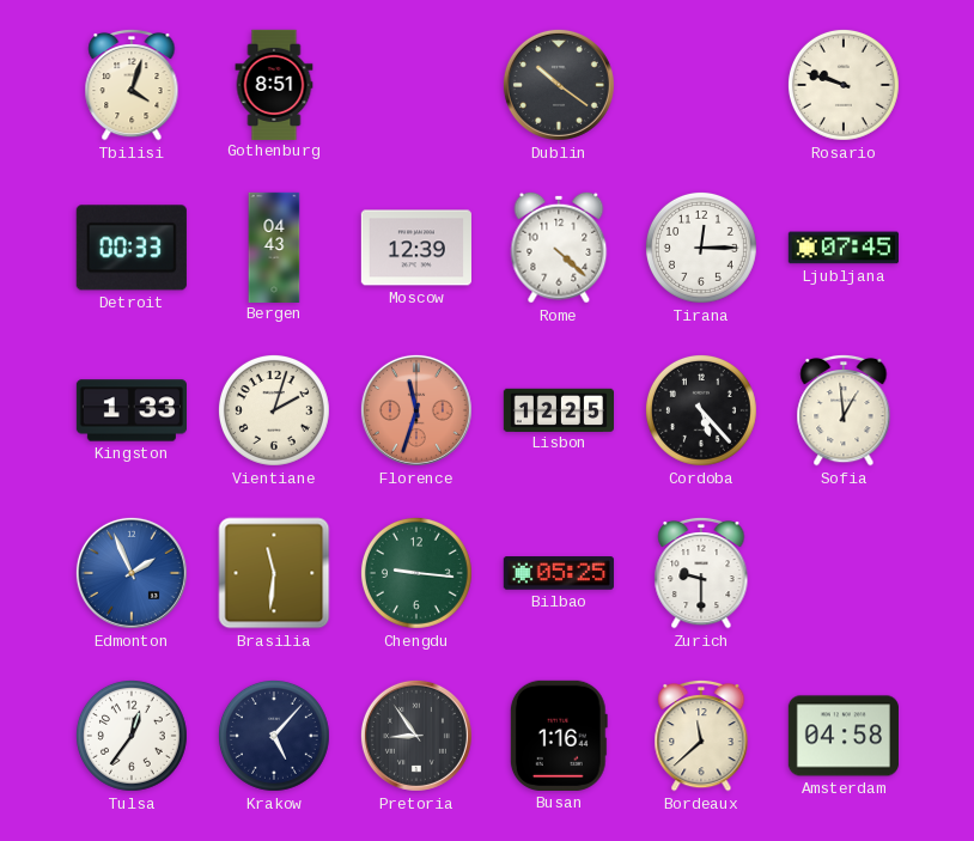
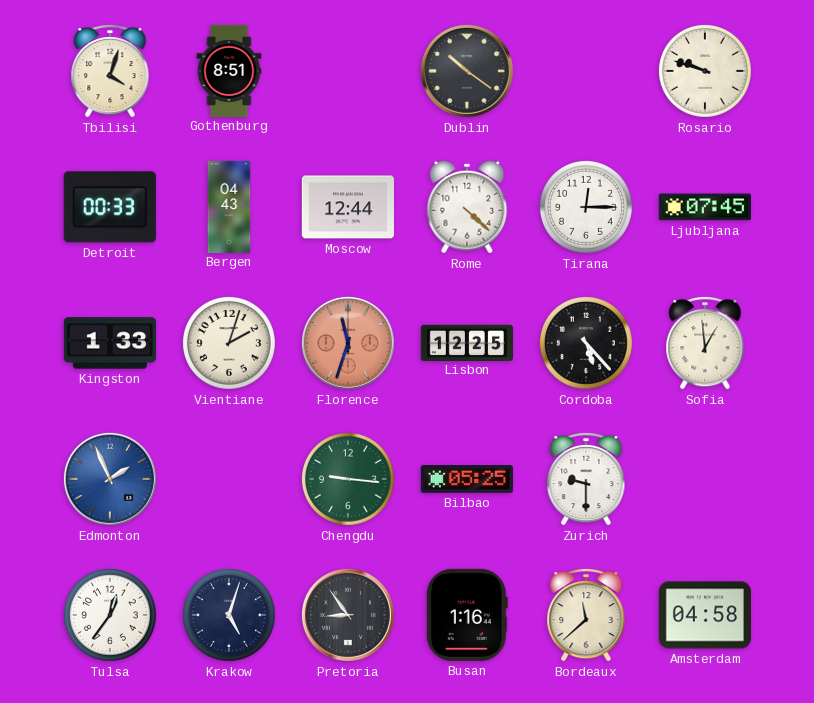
Moscow: 12:39 -> 12:44
Brasilia: 11:31 -> none
Krakow: 5:07 -> 5:03
